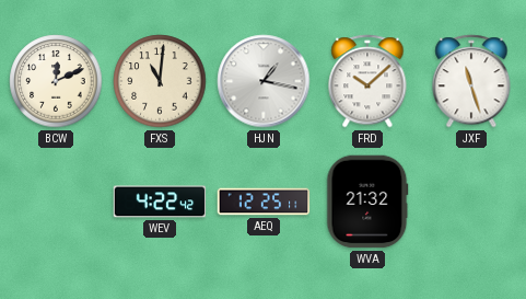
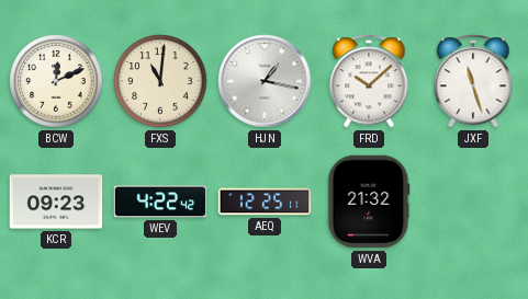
KCR: none -> 09:23
